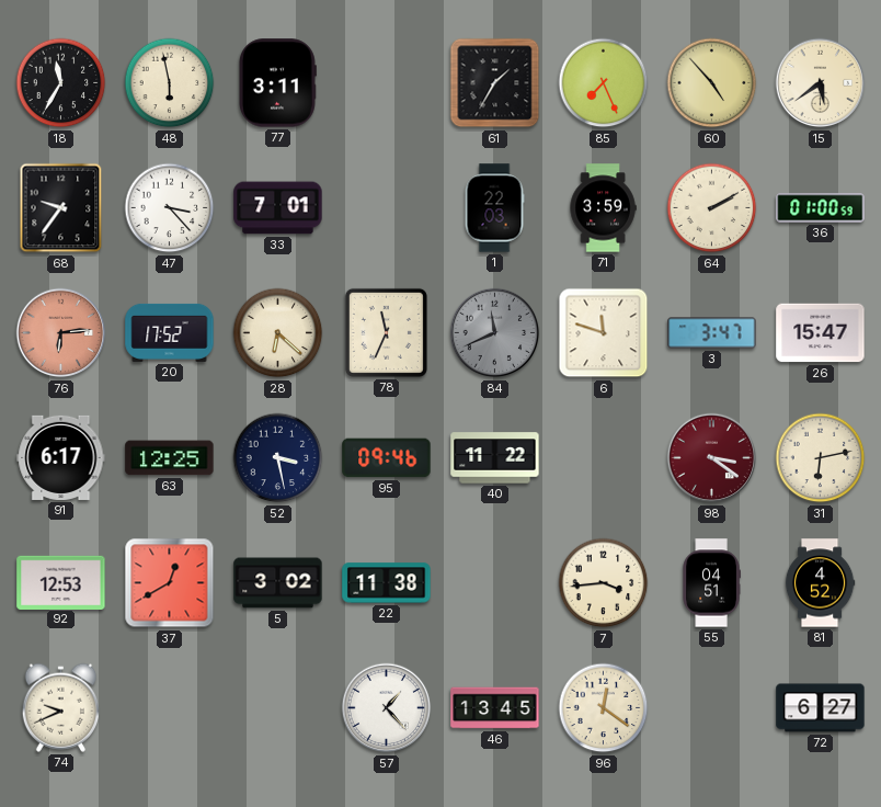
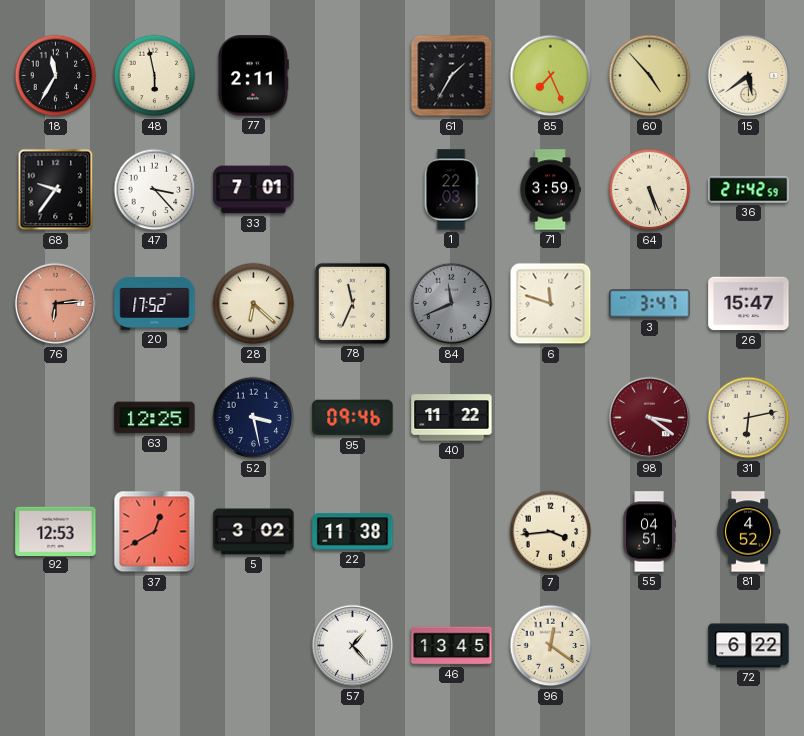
77: 3:11 -> 2:11
64: 2:10 -> 5:26
36: 01:00 -> 21:42
91: 6:17 -> none
74: 9:41 -> none
72: 6:27 -> 6:22
